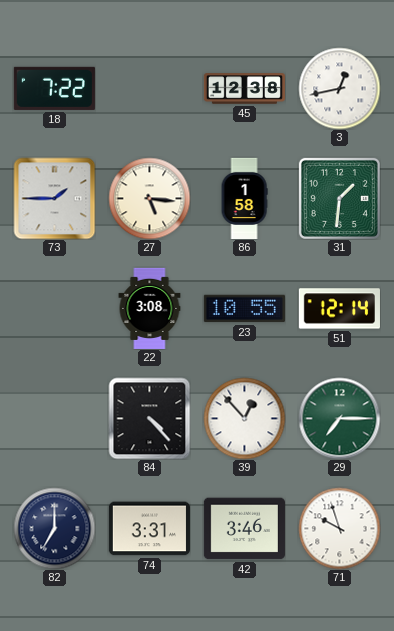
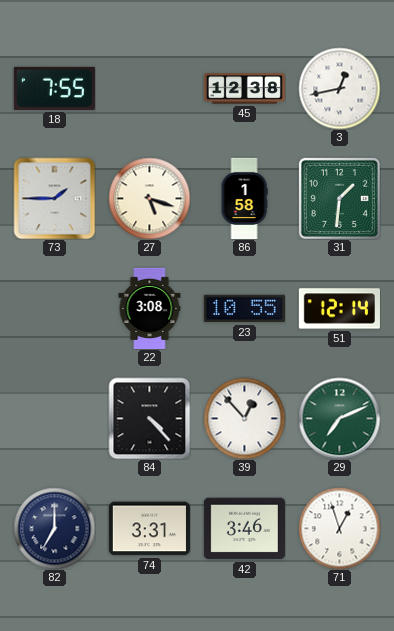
18: 7:22 -> 7:55
27: 5:16 -> 5:18
29: 7:15 -> 7:11
71: 9:57 -> 12:57
